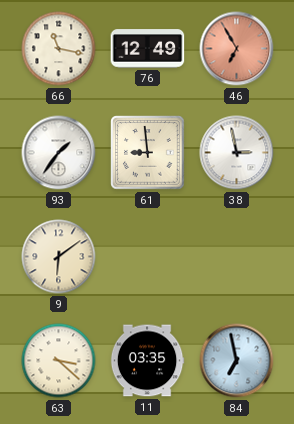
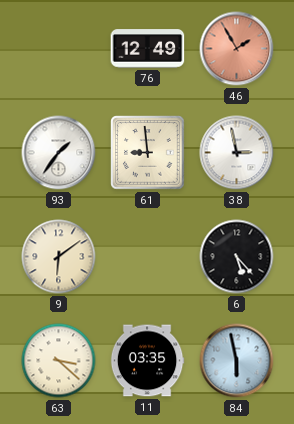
66: 11:17 -> none
46: 6:55 -> 1:55
6: none -> 5:23
84: 6:58 -> 5:58
